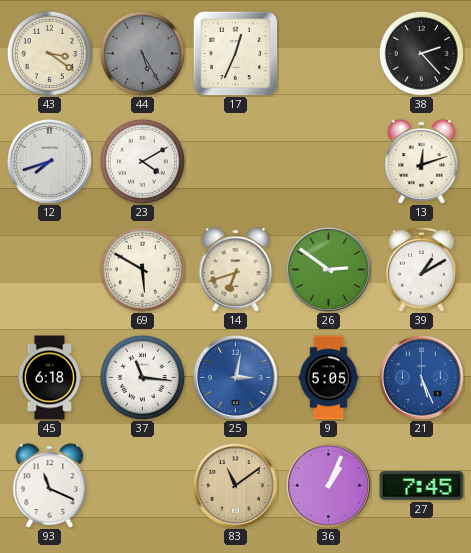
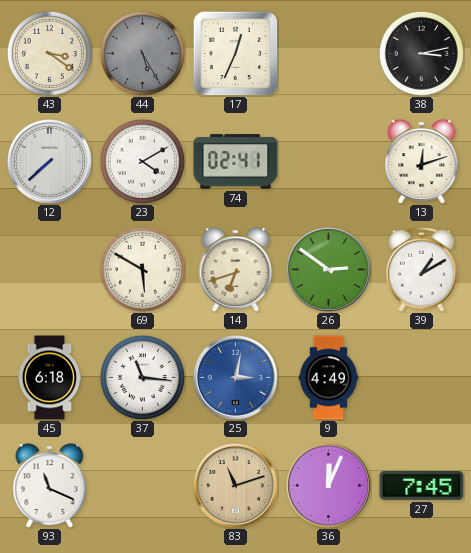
38: 2:23 -> 3:13
12: 7:42 -> 7:38
74: none -> 02:41
9: 5:05 -> 4:49
21: 5:26 -> none
83: 11:09 -> 11:12
36: 1:04 -> 12:04
